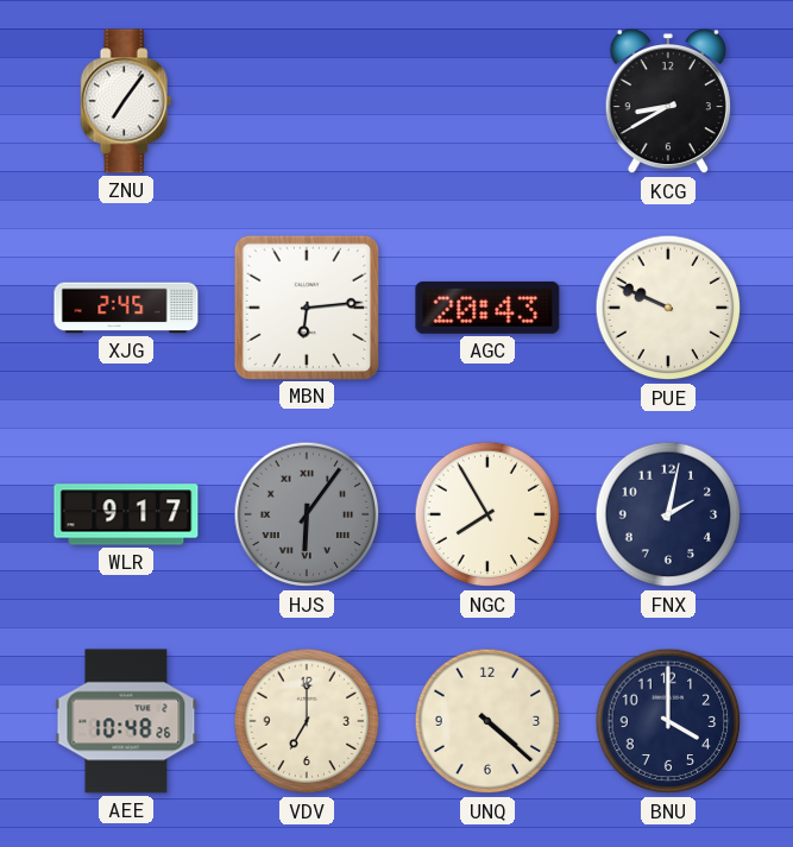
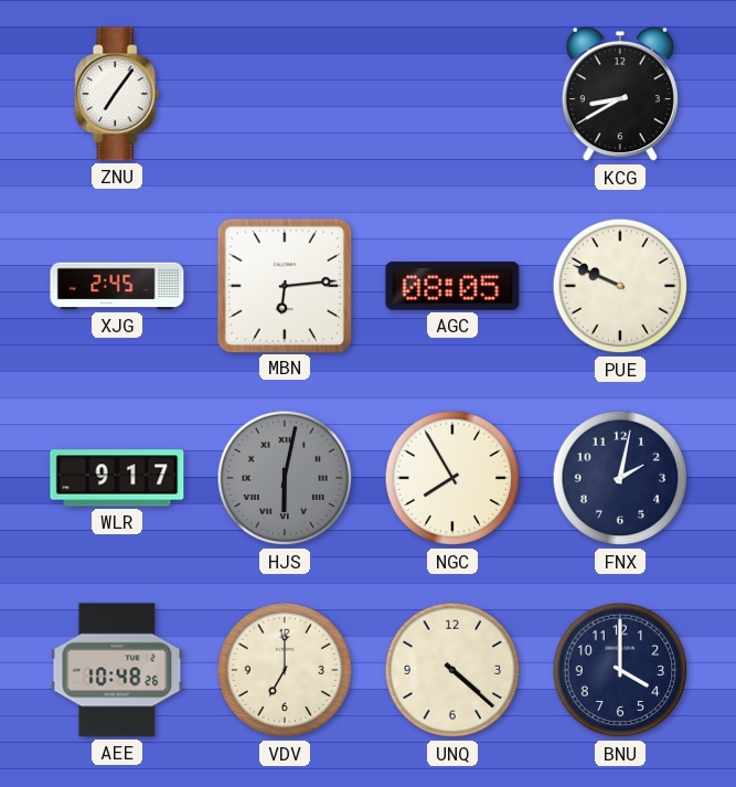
AGC: 20:43 -> 08:05
HJS: 6:06 -> 6:02
